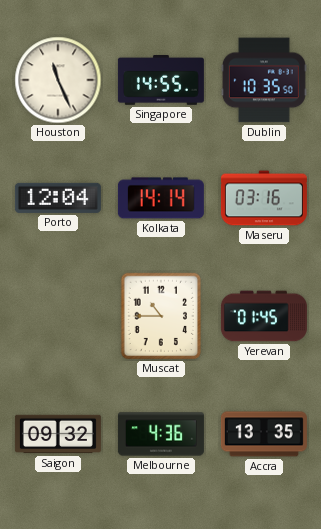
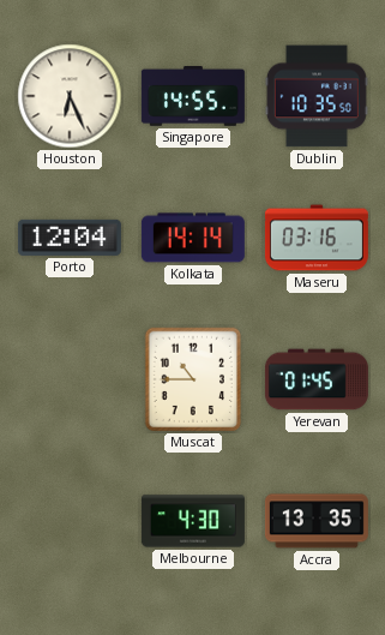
Houston: 11:26 -> 6:26
Saigon: 09:32 -> none
Melbourne: 4:36 -> 4:30
